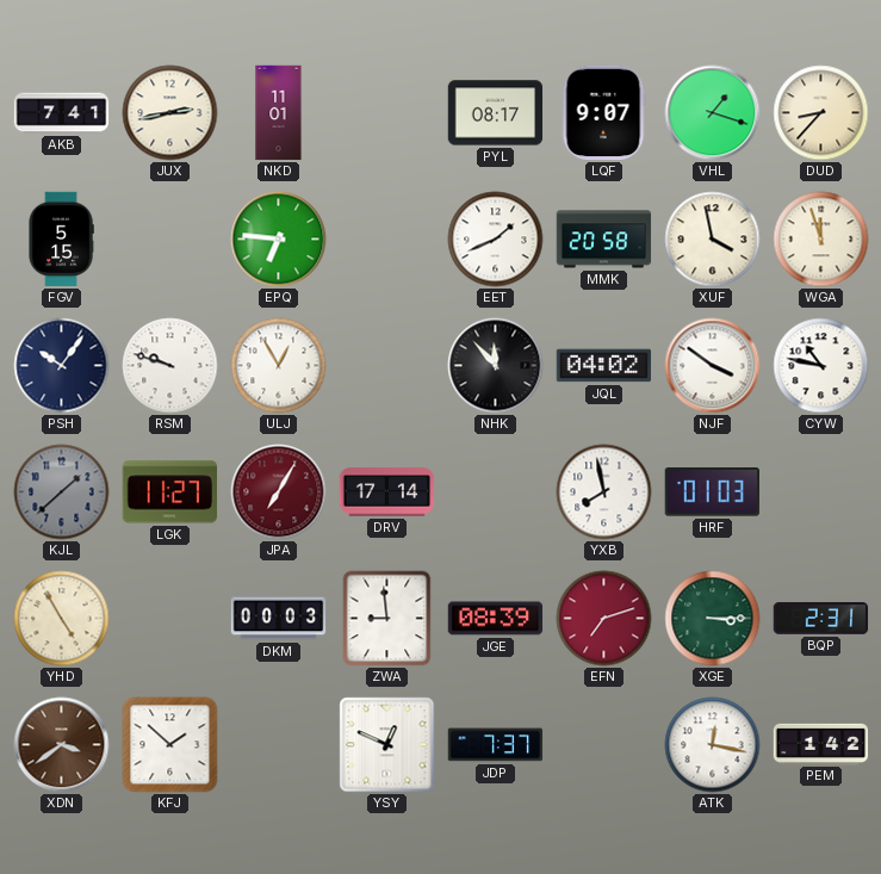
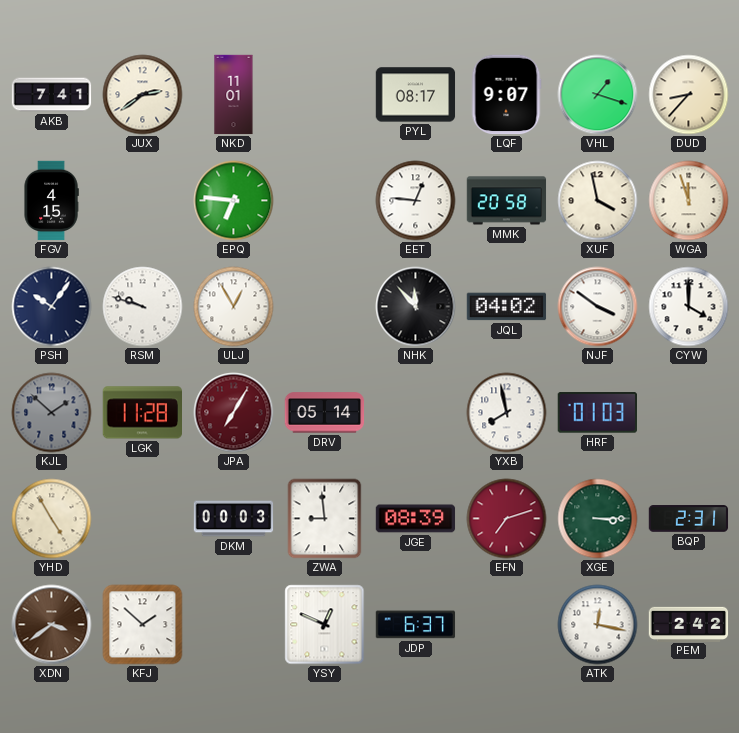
JUX: 2:43 -> 2:39
FGV: 5:15 -> 4:15
EET: 1:41 -> 12:46
CYW: 10:47 -> 4:00
KJL: 1:38 -> 1:52
LGK: 11:27 -> 11:28
DRV: 17:14 -> 05:14
JDP: 7:37 -> 6:37
PEM: 1:42 -> 2:42
